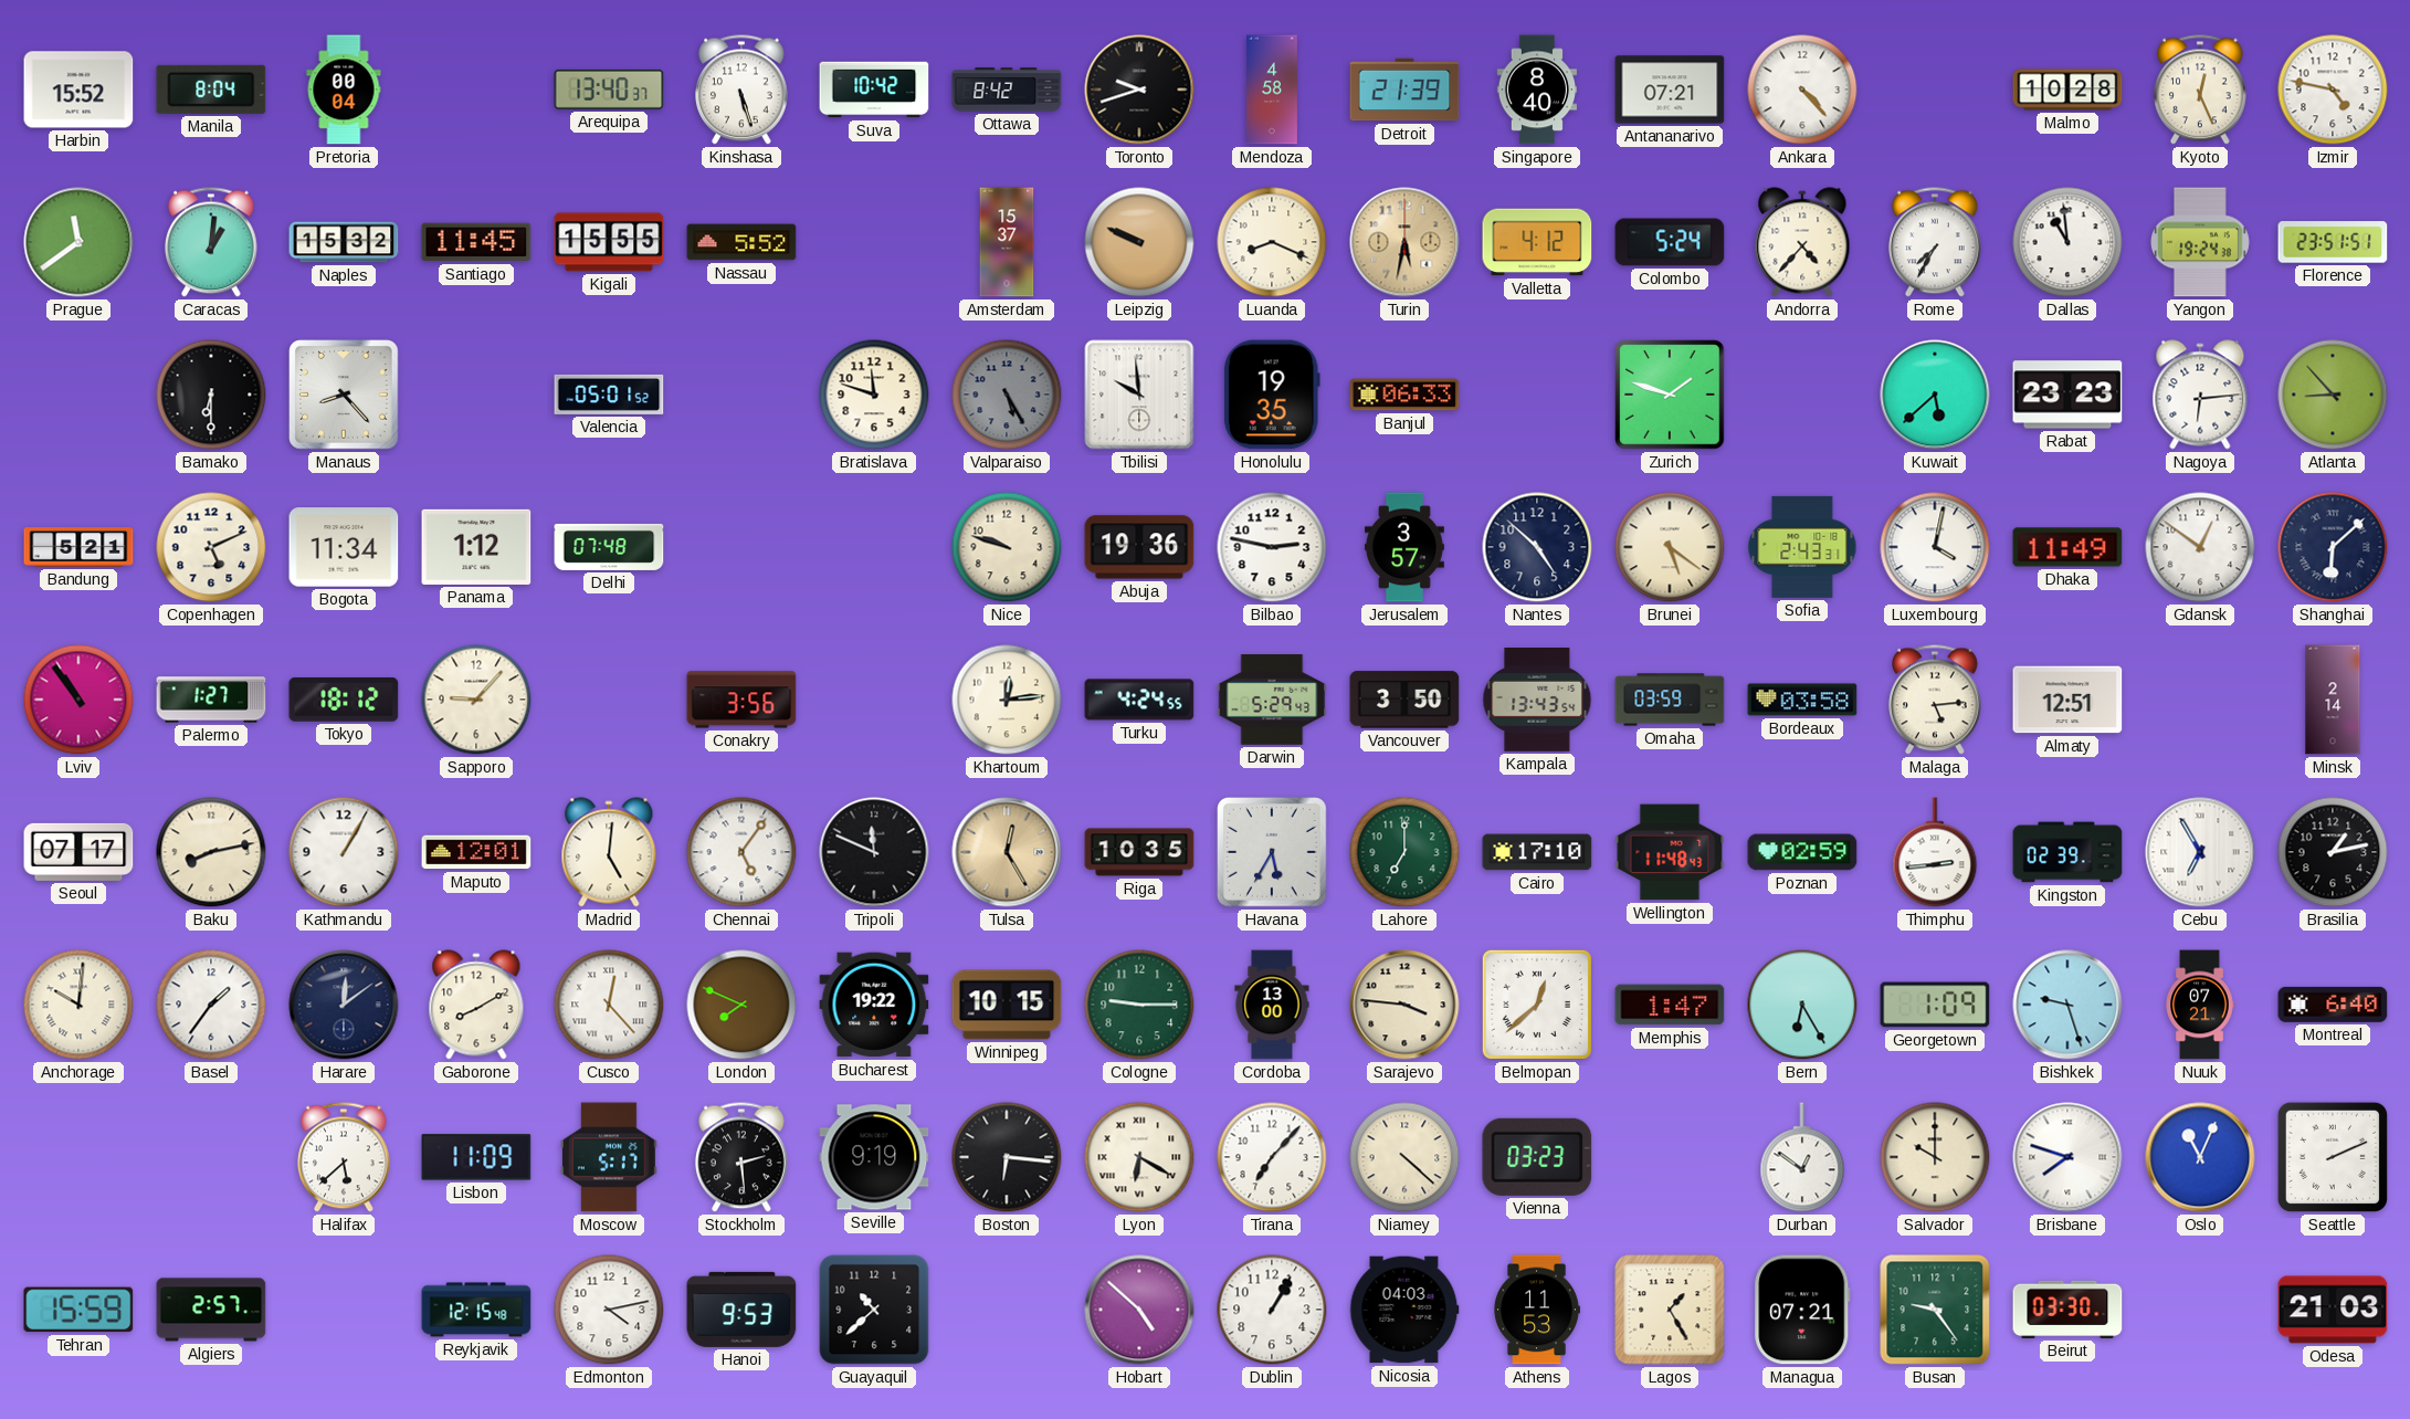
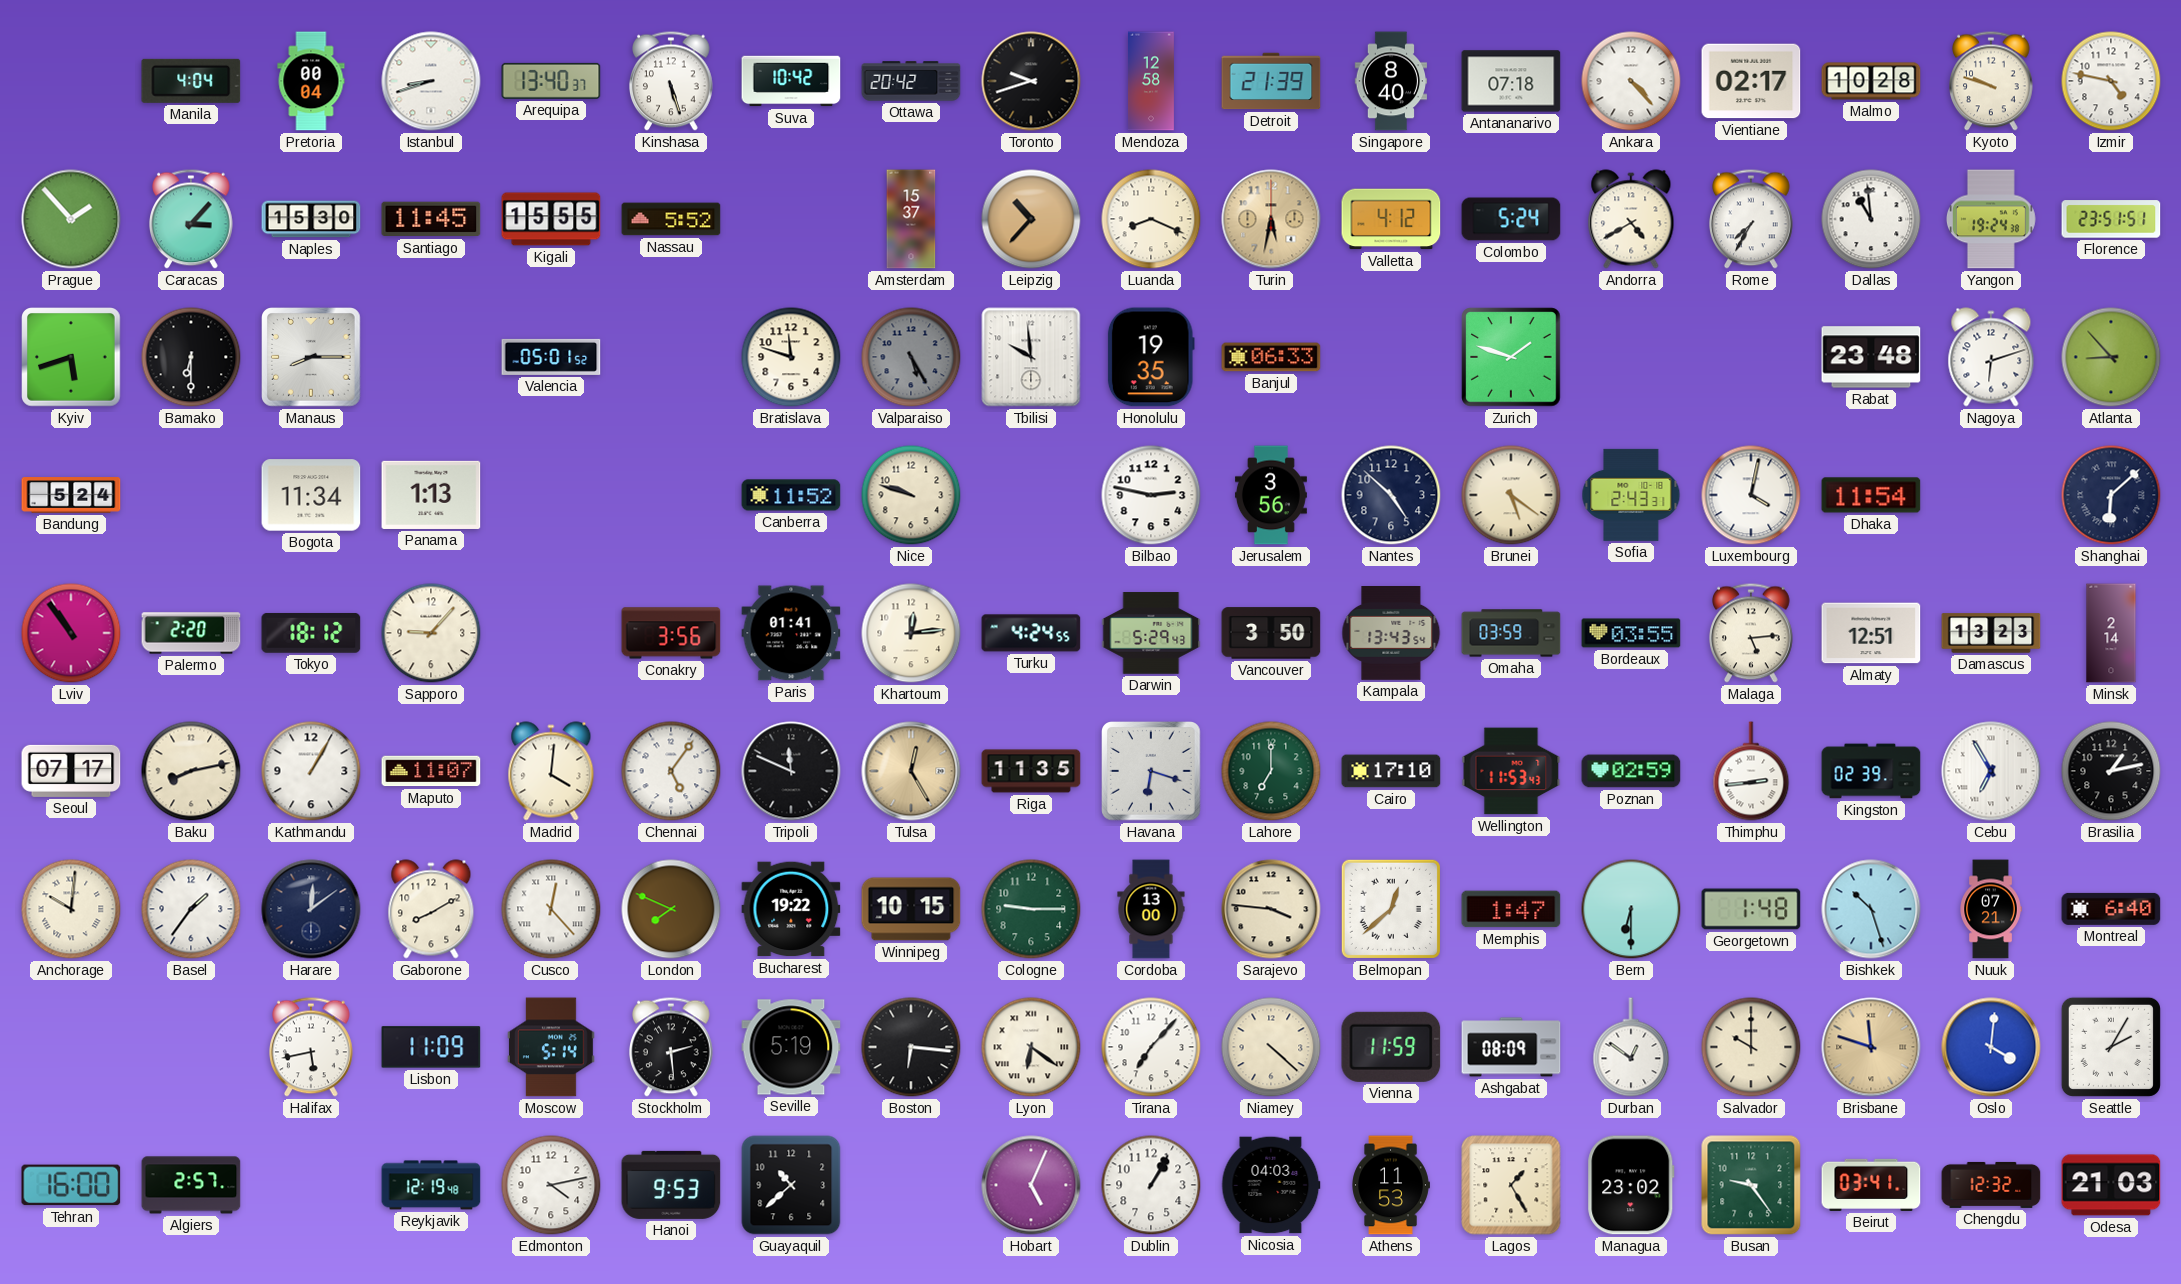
Harbin: 15:52 -> none
Manila: 8:04 -> 4:04
Istanbul: none -> 8:42
Ottawa: 8:42 -> 20:42
Mendoza: 4:58 -> 12:58
Antananarivo: 07:21 -> 07:18
Vientiane: none -> 02:17
Kyoto: 12:26 -> 9:48
Prague: 11:39 -> 1:53
Caracas: 1:01 -> 3:07
Naples: 15:32 -> 15:30
Leipzig: 9:49 -> 10:37
Andorra: 4:37 -> 4:40
Kyiv: none -> 5:42
Manaus: 8:23 -> 8:15
Kuwait: 5:38 -> none
Rabat: 23:23 -> 23:48
Nagoya: 6:14 -> 6:12
Bandung: 5:21 -> 5:24
Copenhagen: 5:11 -> none
Panama: 1:12 -> 1:13
Delhi: 07:48 -> none
Canberra: none -> 11:52
Abuja: 19:36 -> none
Jerusalem: 3:57 -> 3:56
Dhaka: 11:49 -> 11:54
Gdansk: 12:51 -> none
Palermo: 1:27 -> 2:20
Paris: none -> 01:41
Bordeaux: 03:58 -> 03:55
Damascus: none -> 13:23
Maputo: 12:01 -> 11:07
Madrid: 5:01 -> 4:01
Riga: 10:35 -> 11:35
Havana: 5:35 -> 6:18
Wellington: 11:48 -> 11:53
Bern: 6:25 -> 6:30
Georgetown: 1:09 -> 1:48
Bishkek: 9:27 -> 10:27
Halifax: 5:38 -> 5:43
Moscow: 5:17 -> 5:14
Seville: 9:19 -> 5:19
Lyon: 6:20 -> 6:21
Vienna: 03:23 -> 11:59
Ashgabat: none -> 08:09
Brisbane: 7:48 -> 11:48
Brisbane dial: white -> champagne
Oslo: 11:04 -> 4:01
Seattle: 2:11 -> 2:05
Tehran: 15:59 -> 16:00
Reykjavik: 12:15 -> 12:19
Hobart: 4:52 -> 5:04
Managua: 07:21 -> 23:02
Beirut: 03:30 -> 03:41
Chengdu: none -> 12:32
